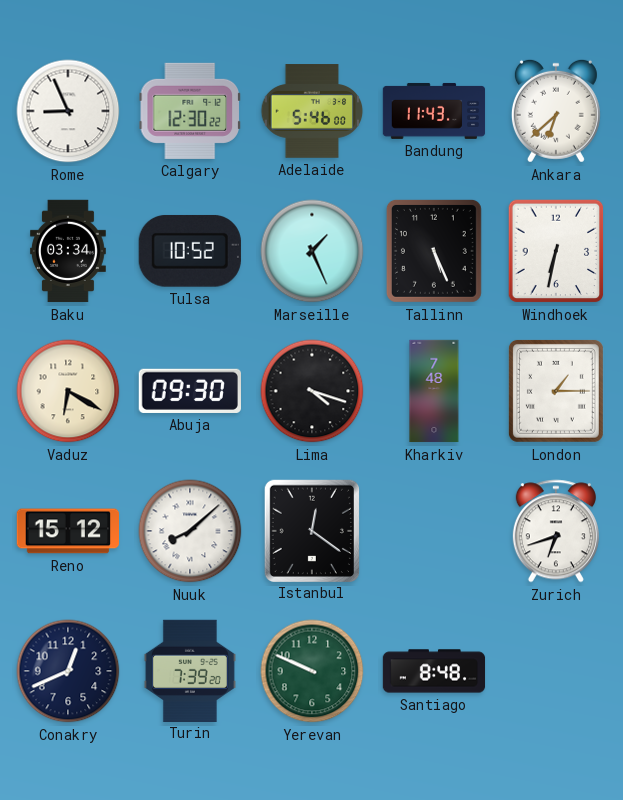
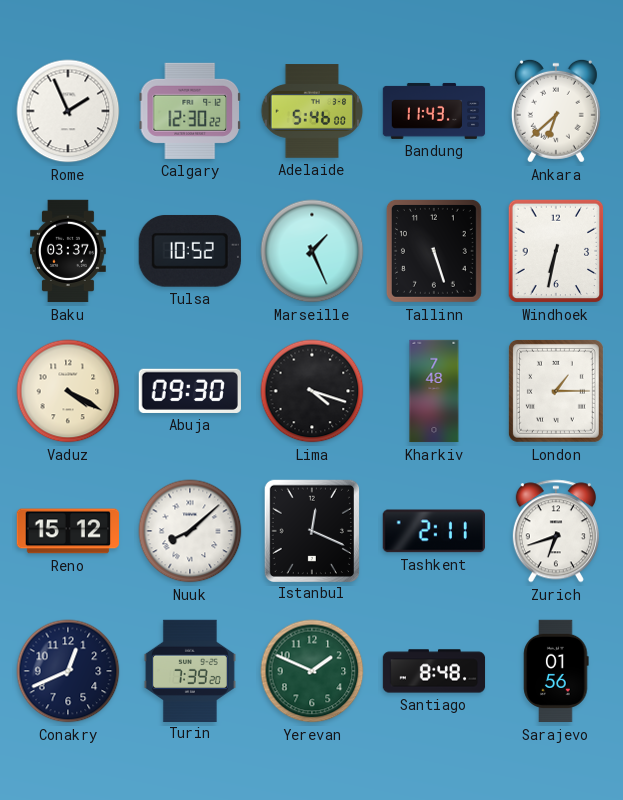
Rome: 8:56 -> 1:56
Baku: 03:34 -> 03:37
Tallinn: 5:26 -> 5:27
Vaduz: 6:20 -> 4:20
Istanbul: 12:21 -> 12:19
Tashkent: none -> 2:11
Yerevan: 9:49 -> 1:49
Sarajevo: none -> 01:56
